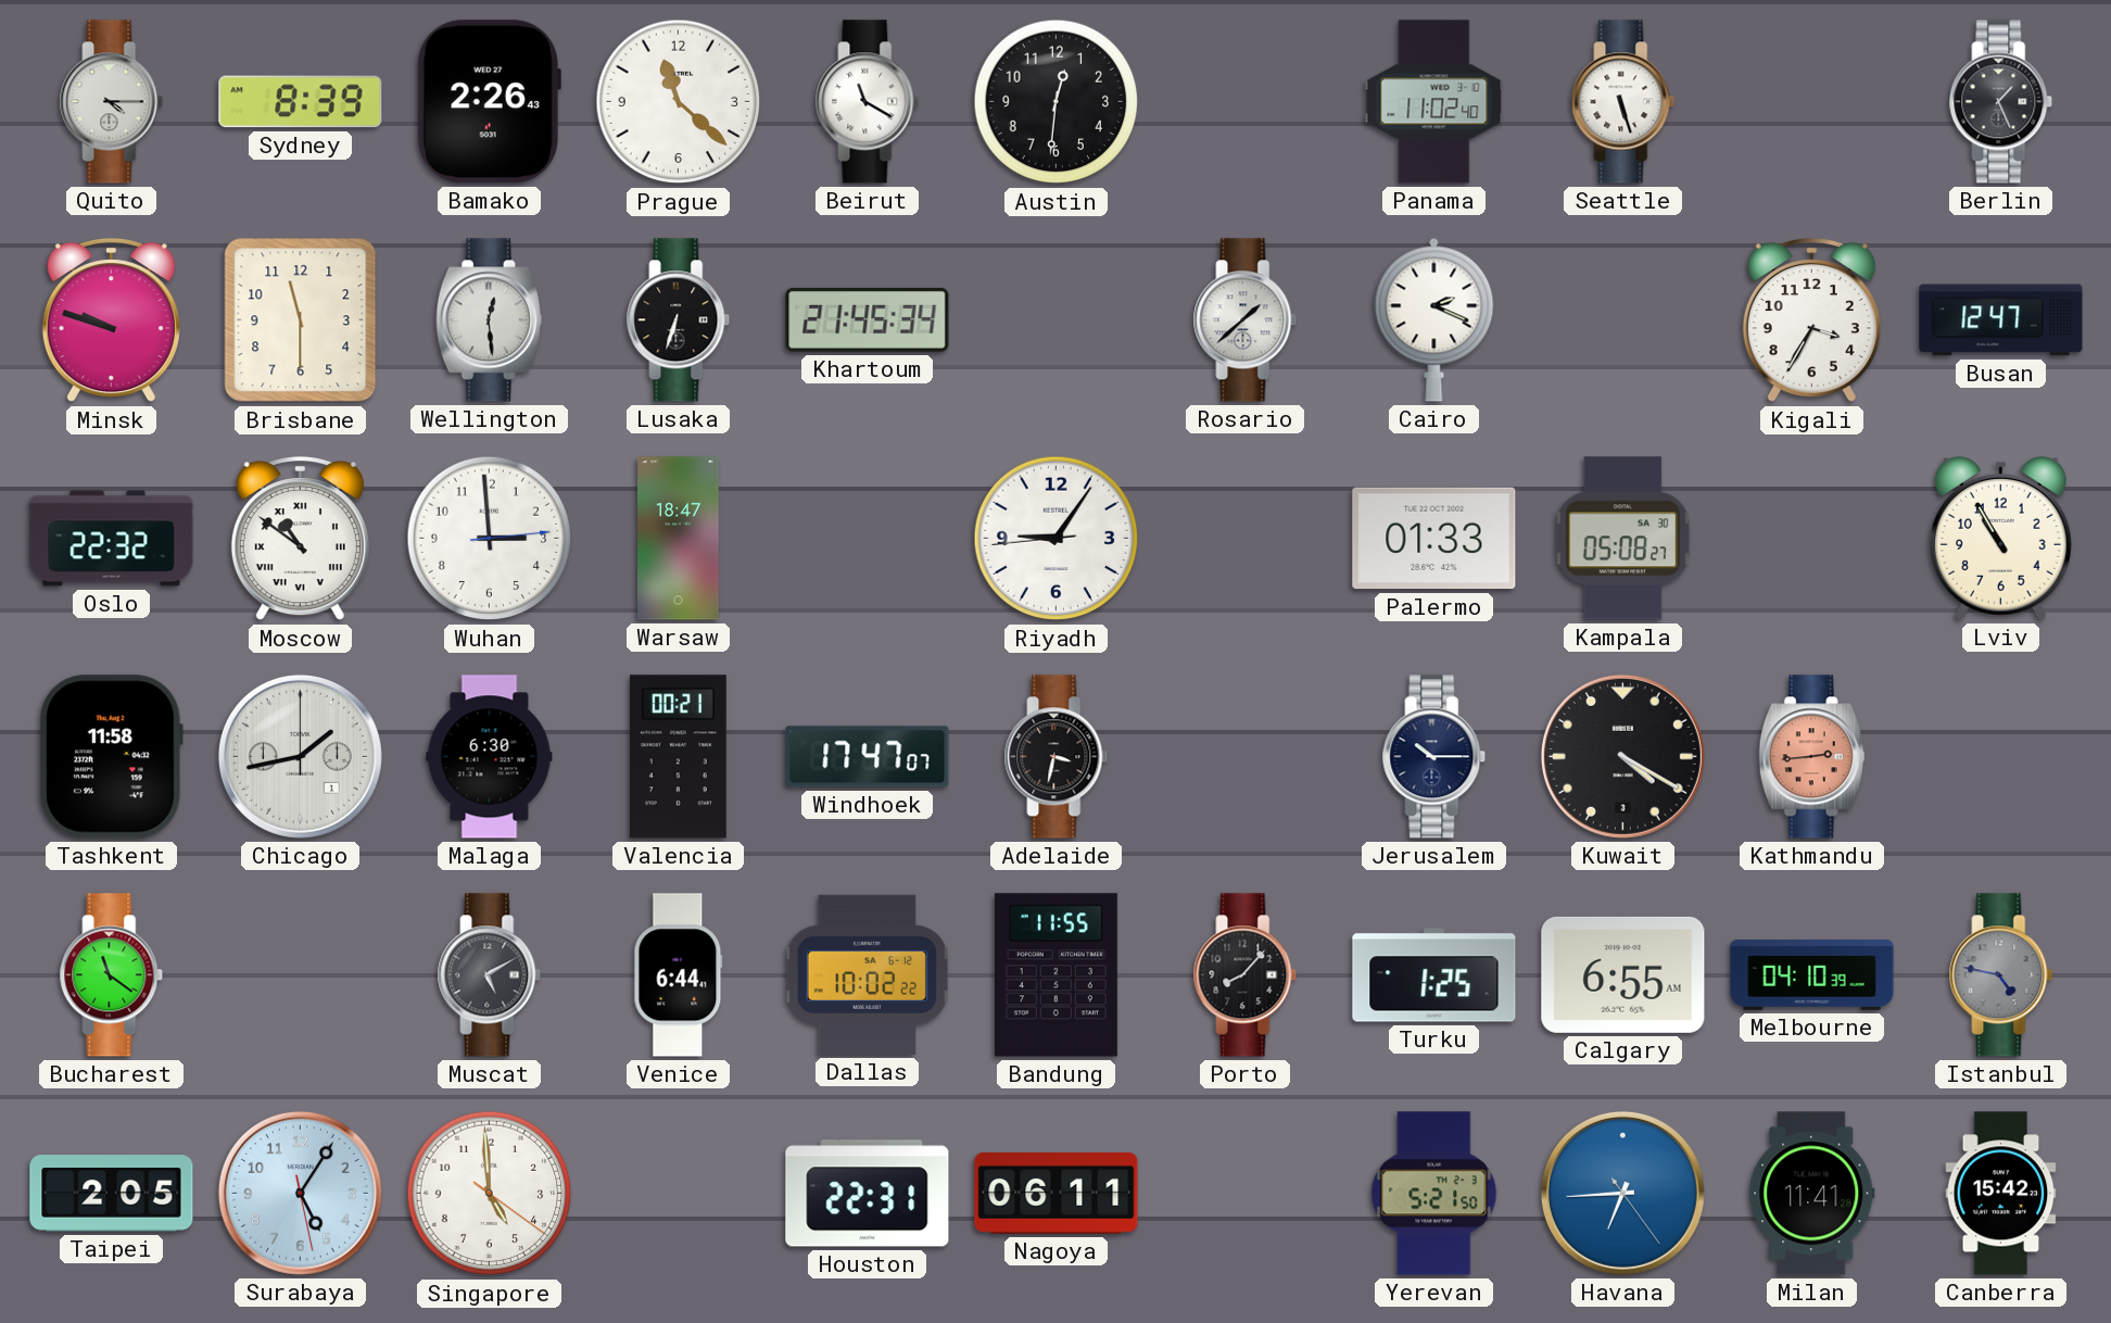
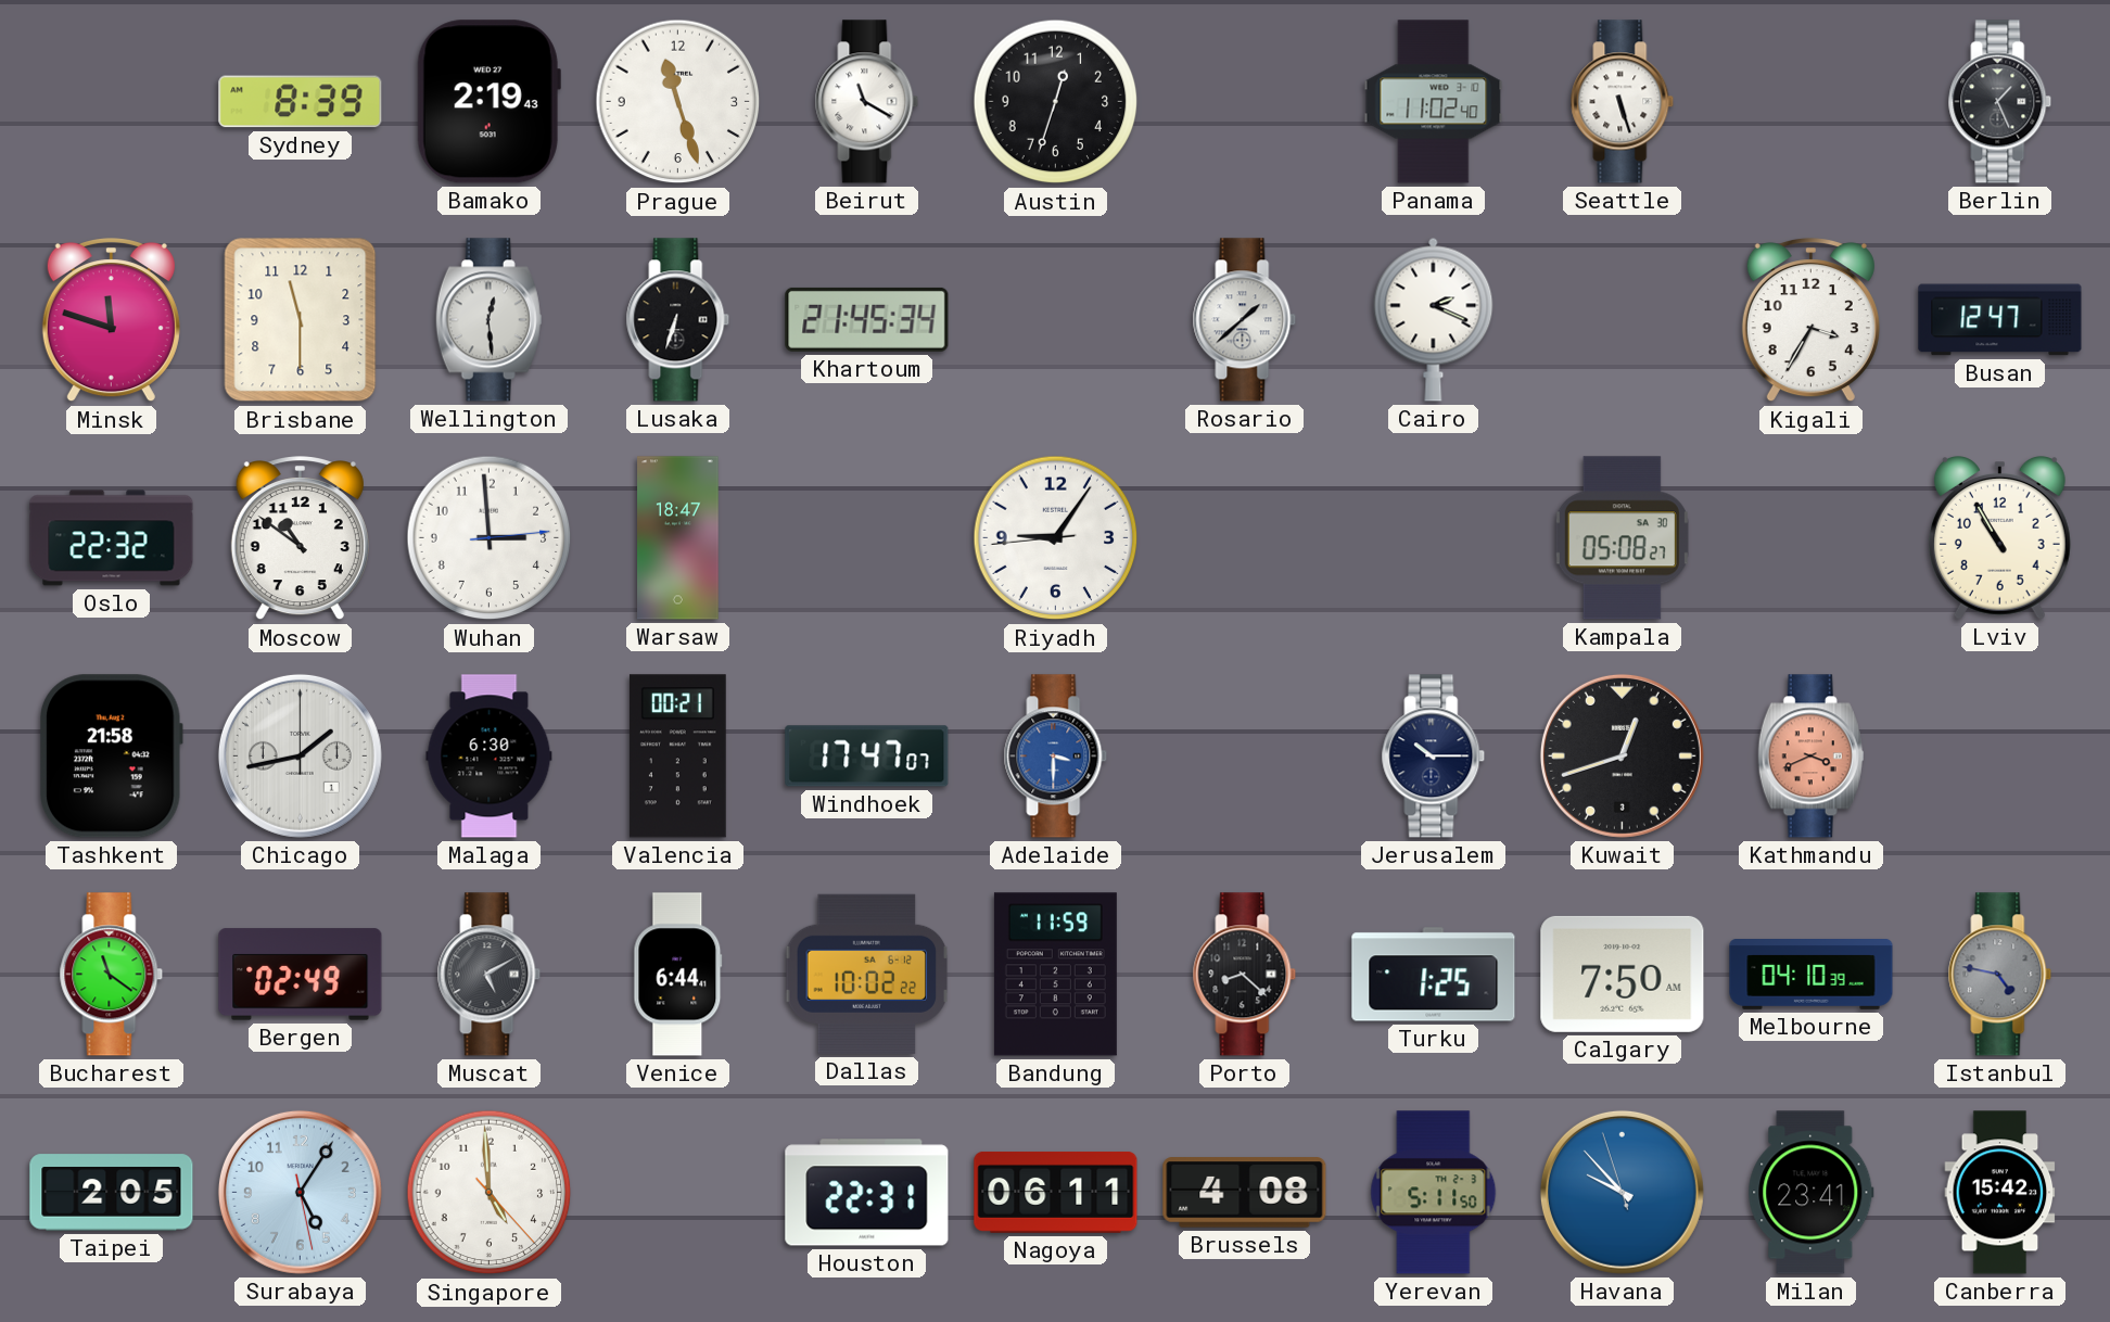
Quito: 4:15 -> none
Bamako: 2:26 -> 2:19
Prague: 11:22 -> 11:27
Austin: 12:31 -> 12:33
Minsk: 9:48 -> 11:48
Moscow numerals: Roman -> Arabic
Palermo: 01:33 -> none
Tashkent: 11:58 -> 21:58
Adelaide: 3:32 -> 3:30
Adelaide dial: black -> blue
Kuwait: 4:20 -> 12:42
Kathmandu: 2:44 -> 3:41
Bergen: none -> 02:49
Bandung: 11:55 -> 11:59
Porto: 8:07 -> 8:22
Calgary: 6:55 -> 7:50
Singapore: 4:59:21 -> 4:59:23
Brussels: none -> 4:08
Yerevan: 5:21 -> 5:11
Havana: 6:44 -> 9:52
Milan: 11:41 -> 23:41
